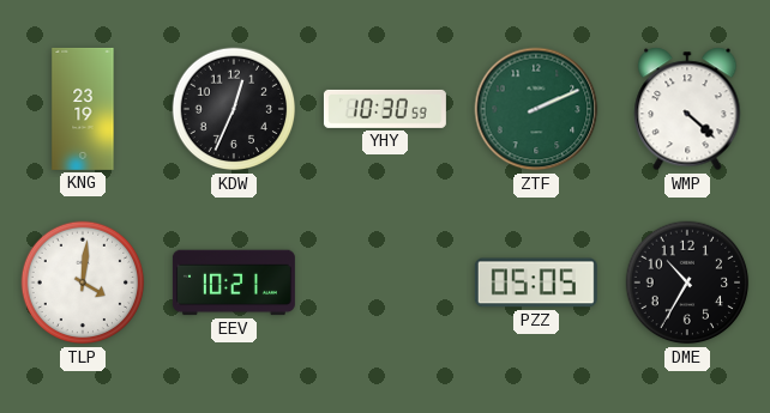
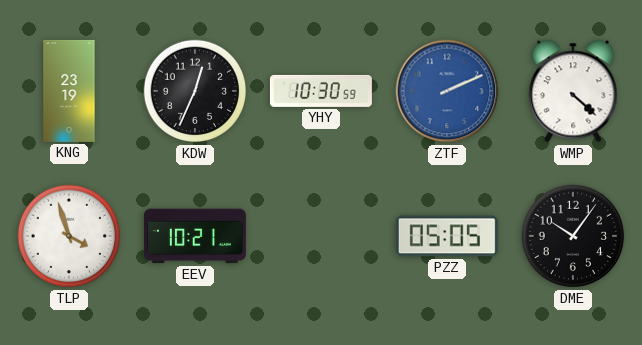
ZTF dial: green -> blue
TLP: 4:01 -> 3:57
DME: 10:35 -> 10:06
